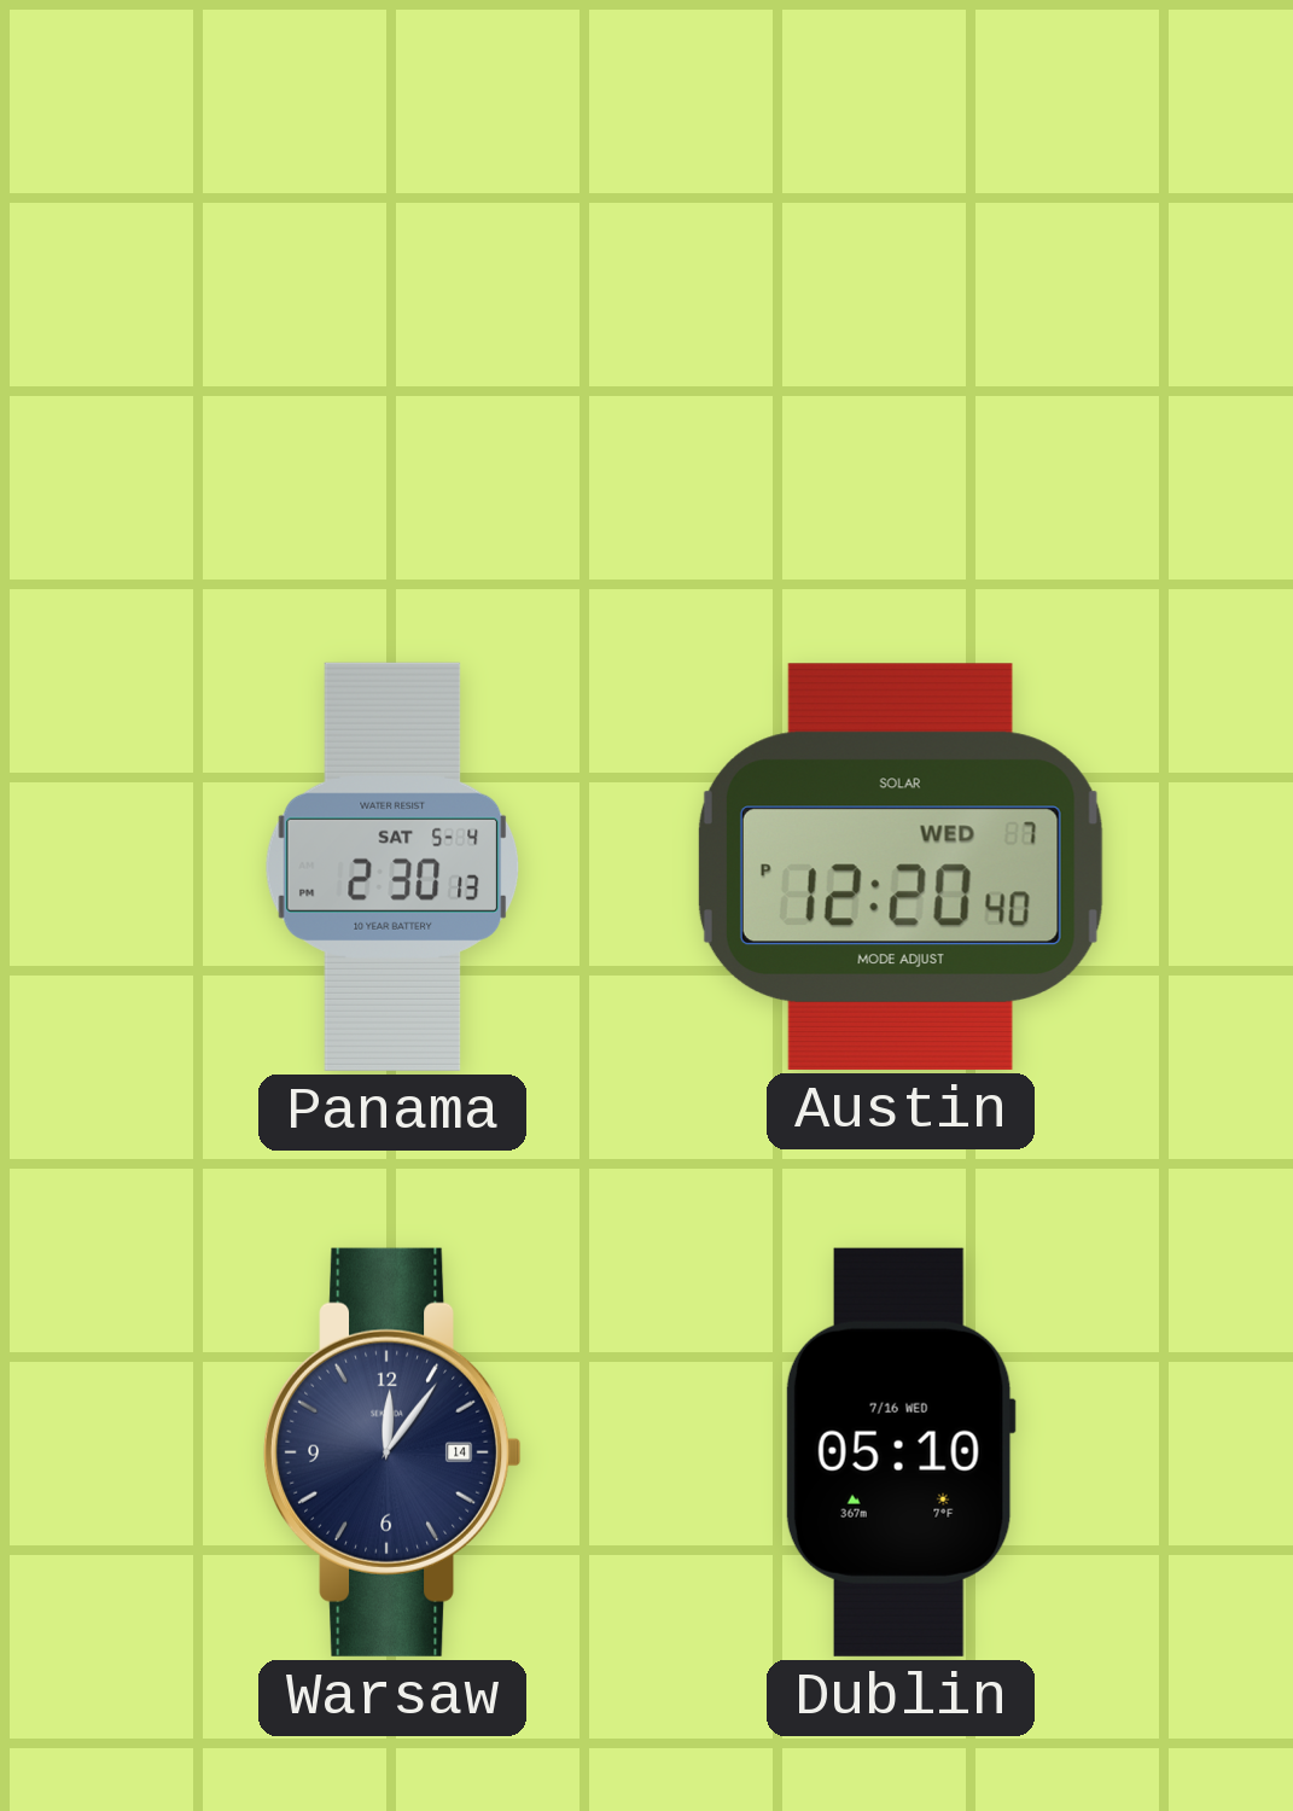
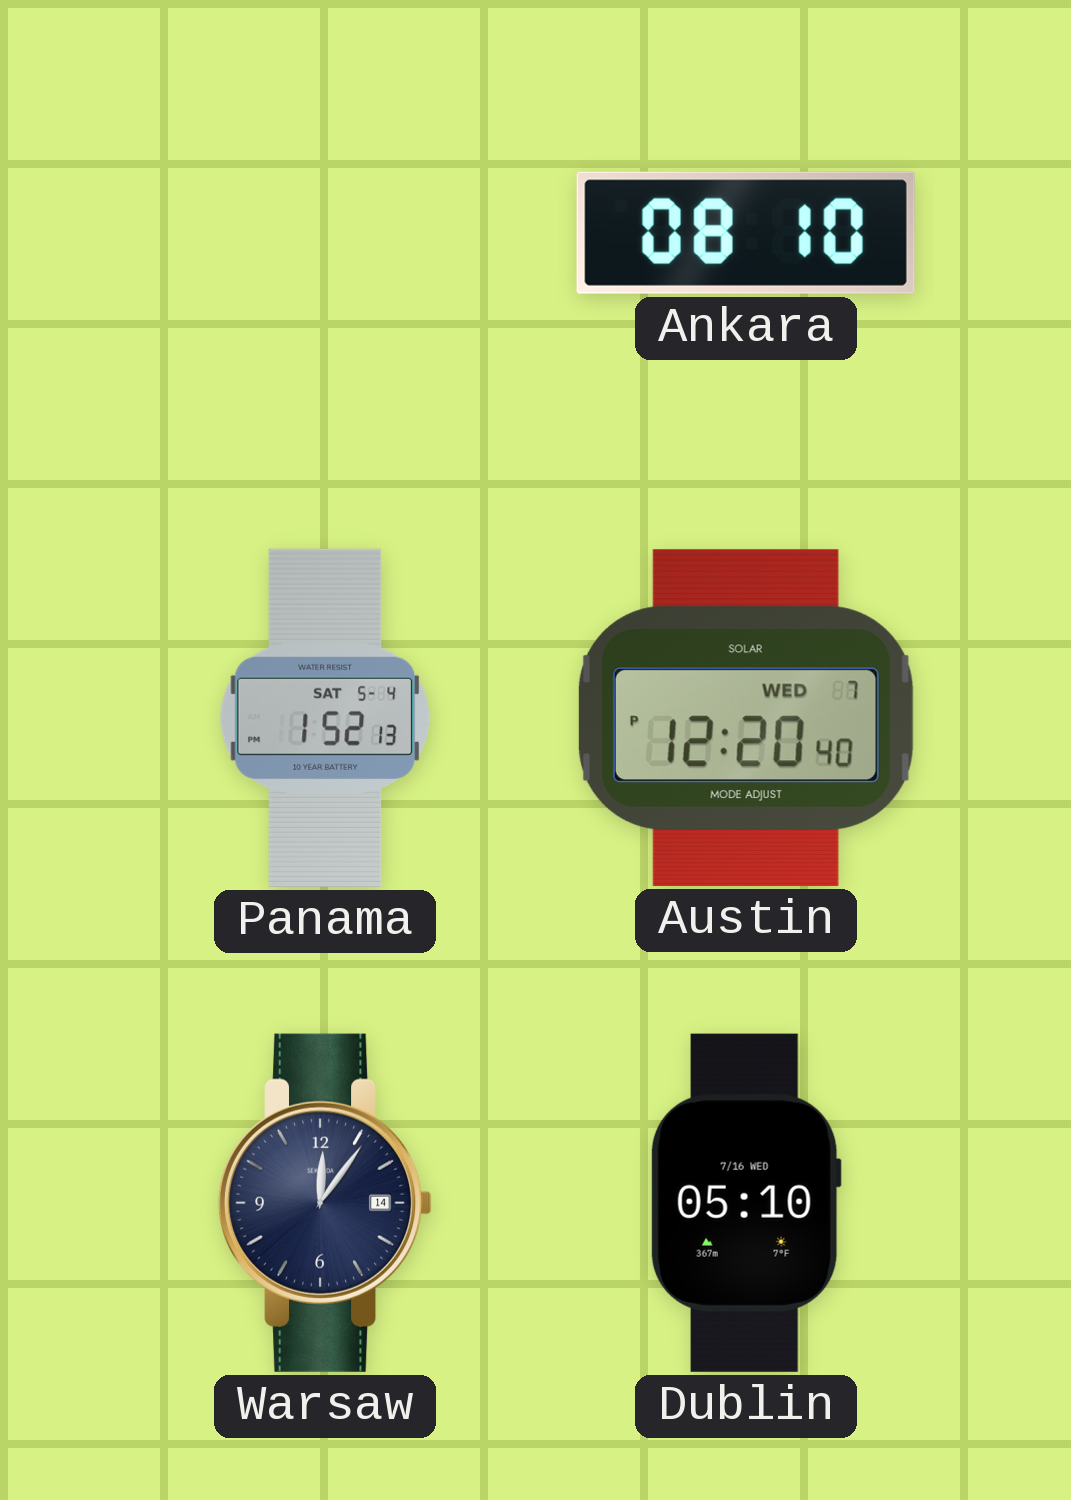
Ankara: none -> 08:10
Panama: 2:30 -> 1:52
